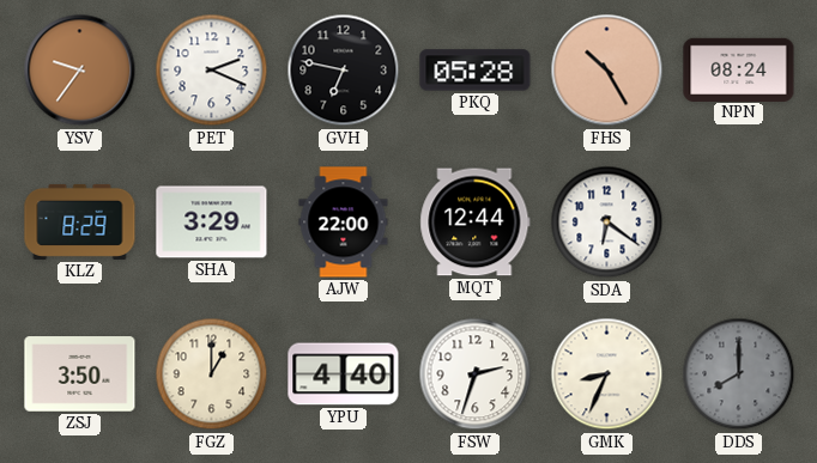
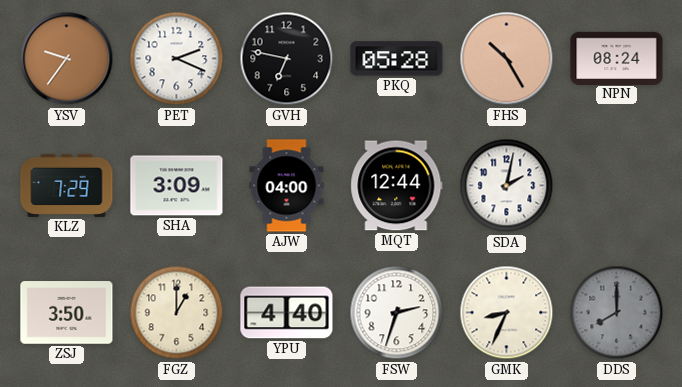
KLZ: 8:29 -> 7:29
SHA: 3:29 -> 3:09
AJW: 22:00 -> 04:00
SDA: 6:21 -> 2:02
